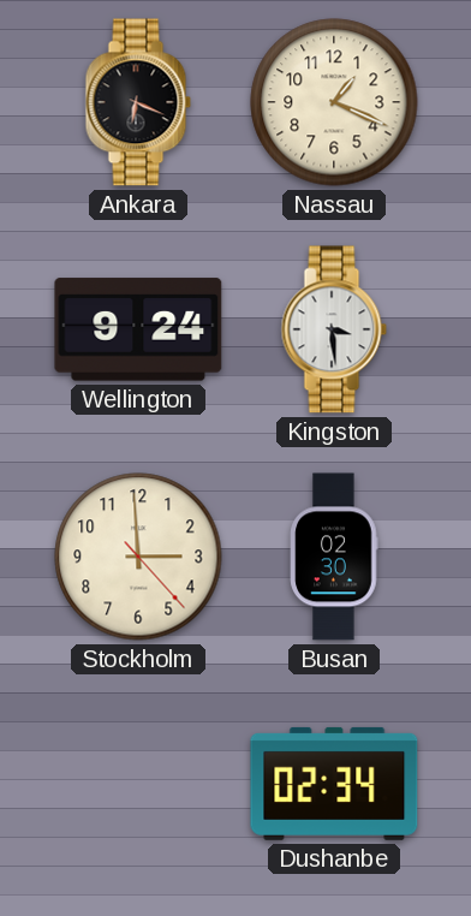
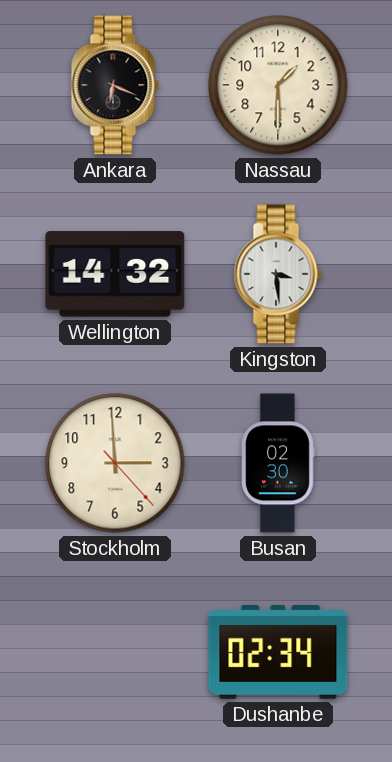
Nassau: 1:19 -> 1:30
Wellington: 9:24 -> 14:32
